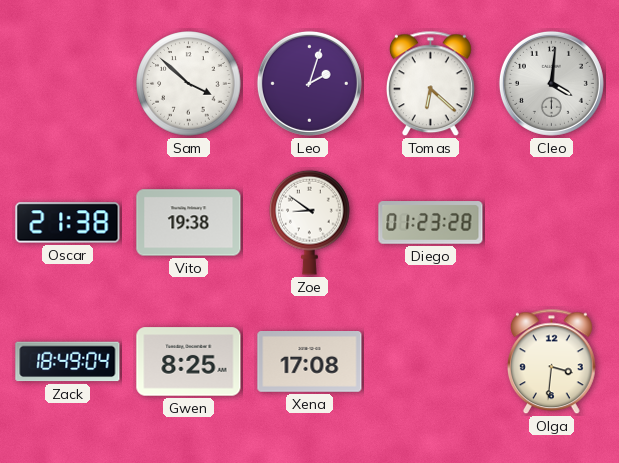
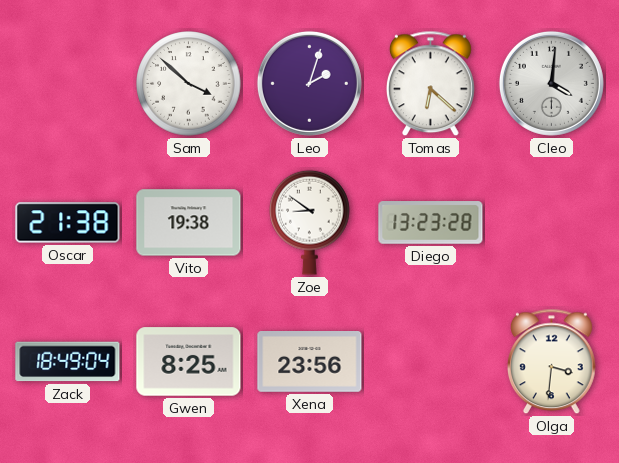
Diego: 01:23 -> 13:23
Xena: 17:08 -> 23:56
